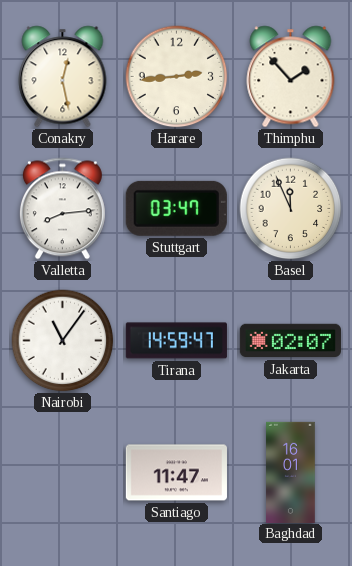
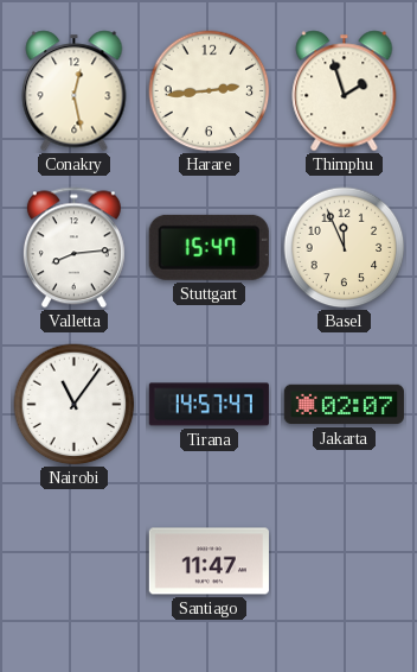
Thimphu: 1:53 -> 1:57
Stuttgart: 03:47 -> 15:47
Tirana: 14:59 -> 14:57
Baghdad: 16:01 -> none
